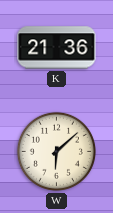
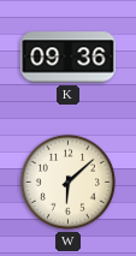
K: 21:36 -> 09:36
